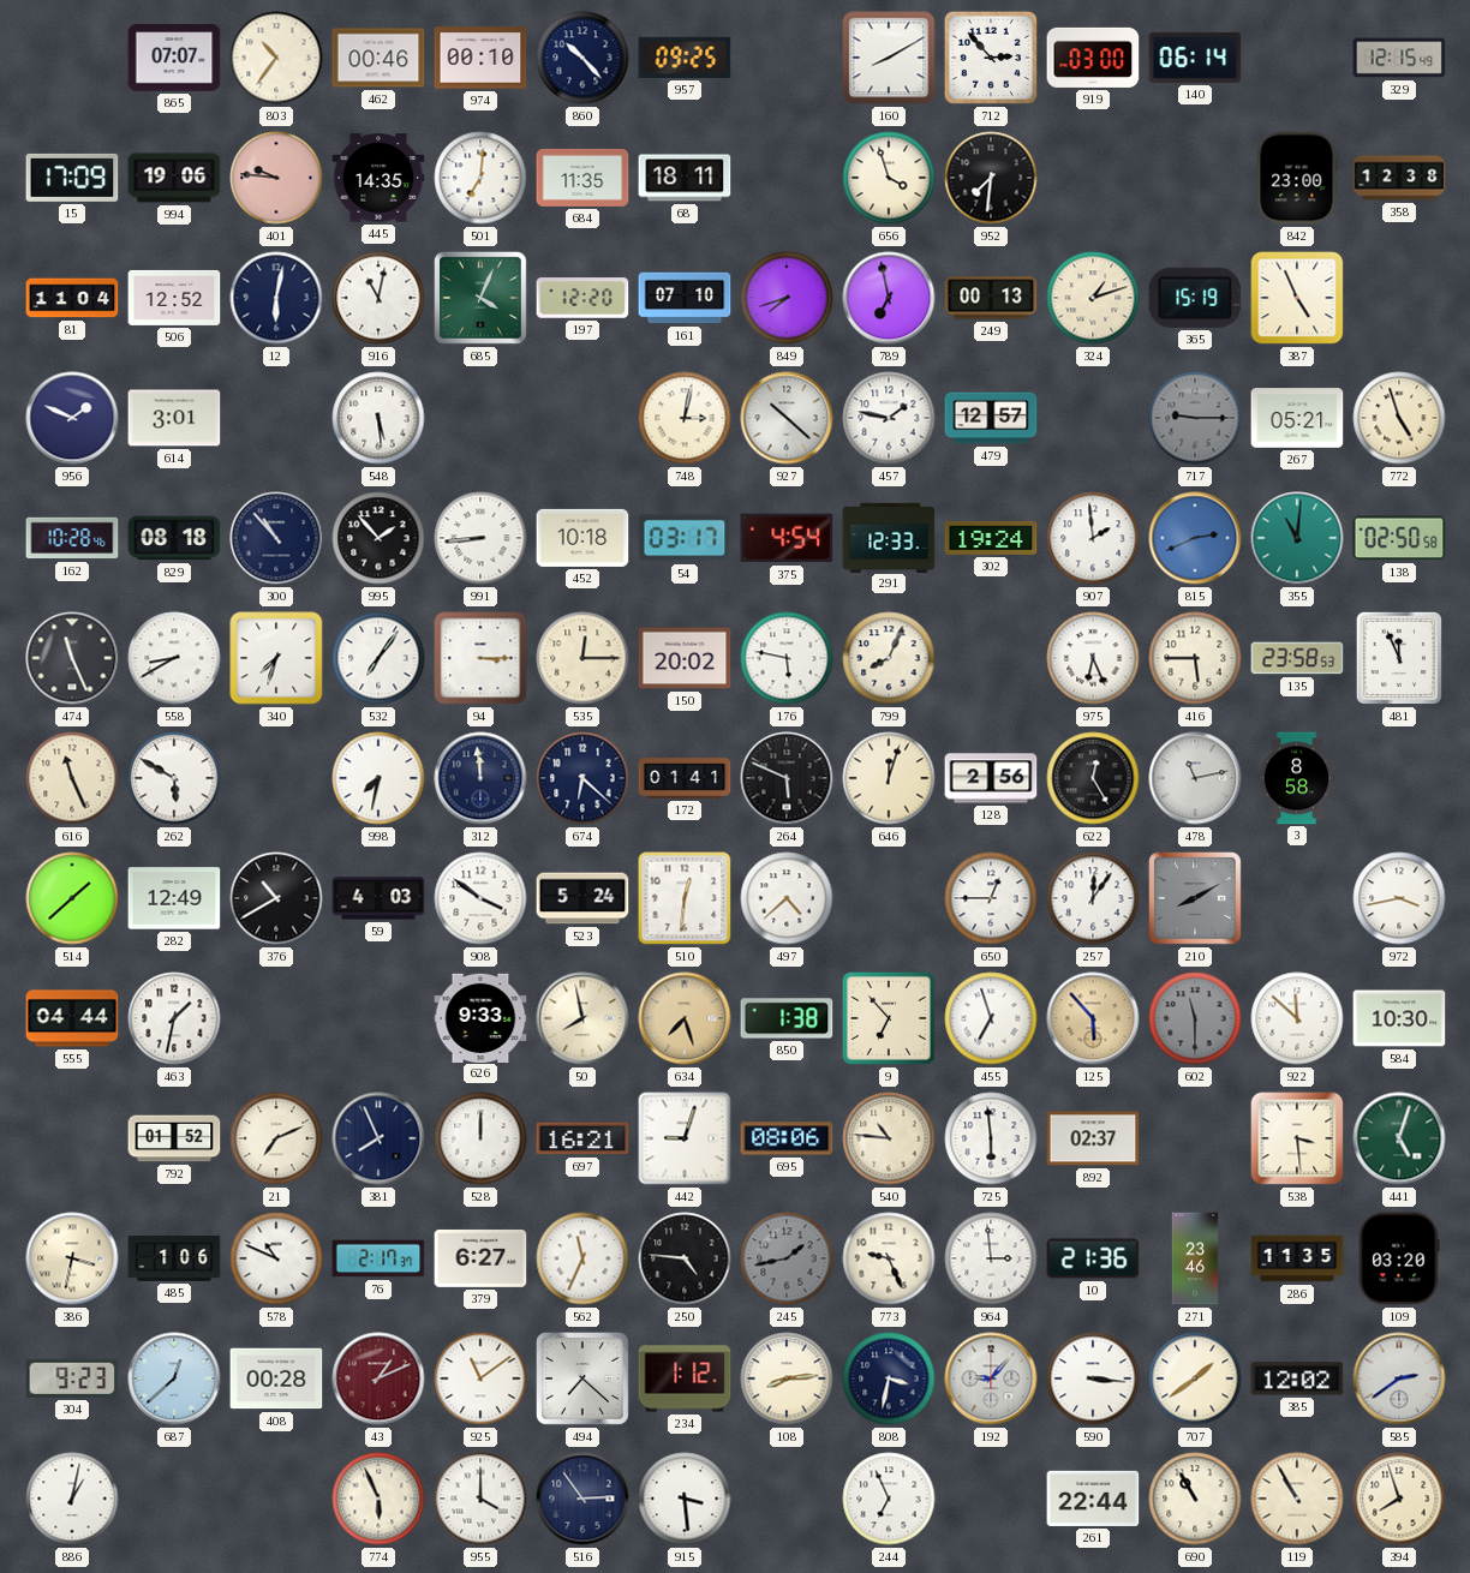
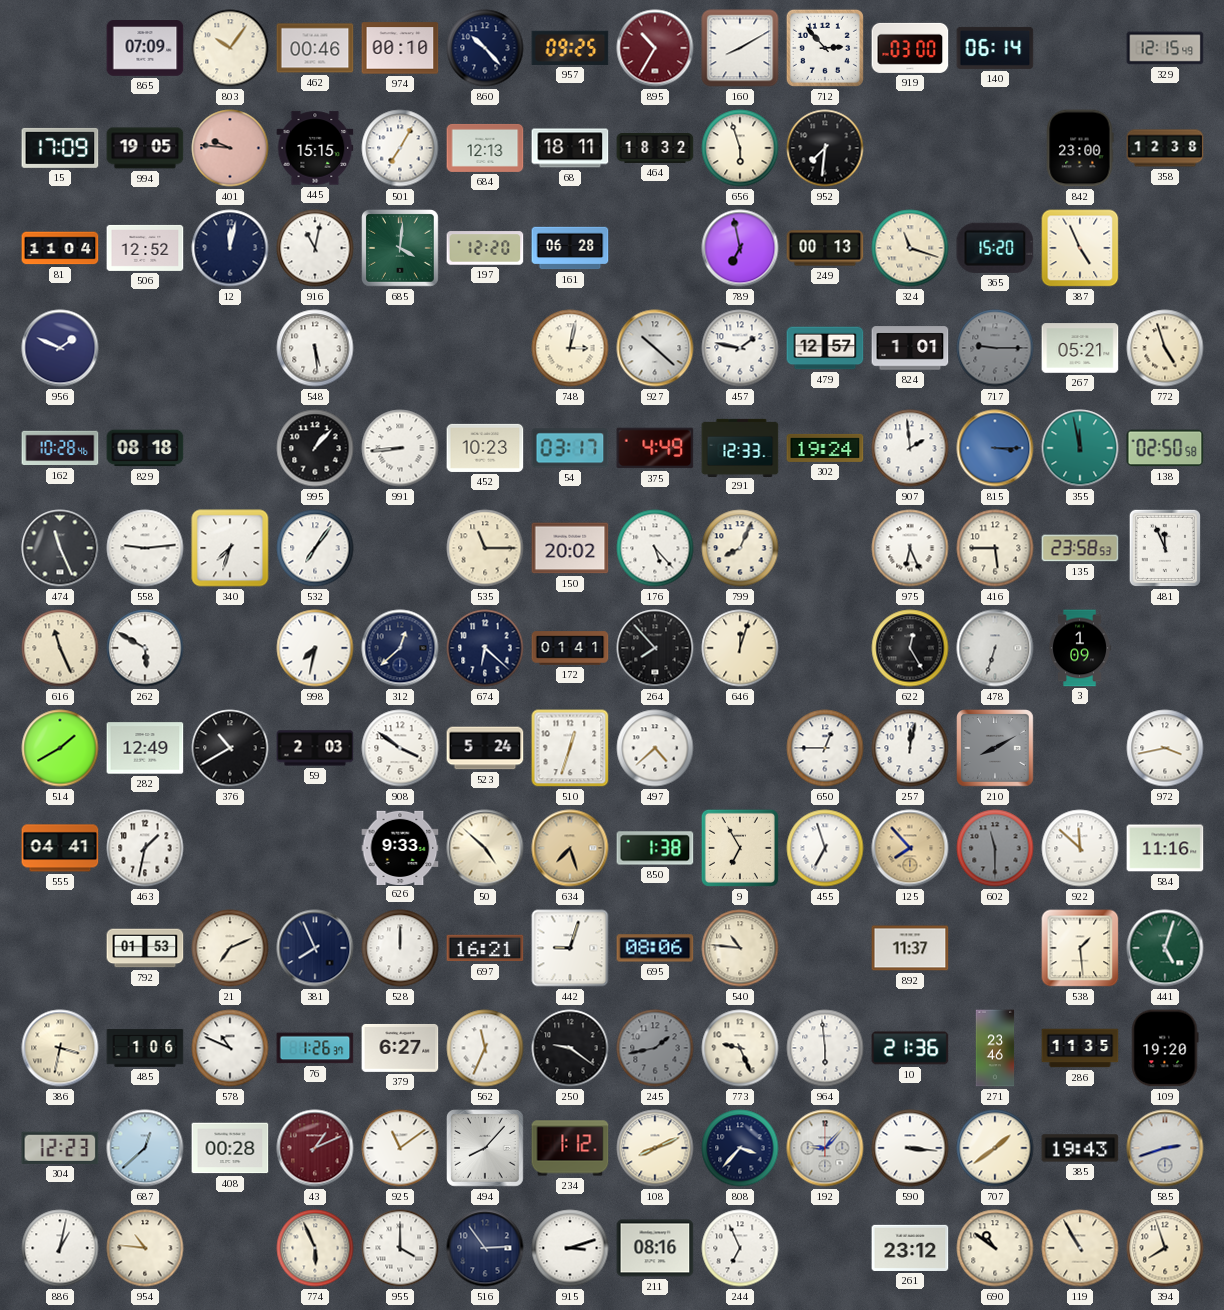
865: 07:07 -> 07:09
803: 10:36 -> 10:06
895: none -> 10:35
994: 19:06 -> 19:05
445: 14:35 -> 15:15
501: 7:01 -> 7:05
684: 11:35 -> 12:13
464: none -> 18:32
656: 3:57 -> 5:57
12: 6:02 -> 12:02
685: 4:04 -> 4:01
161: 07:10 -> 06:28
849: 7:42 -> none
324: 1:12 -> 11:18
365: 15:19 -> 15:20
614: 3:01 -> none
824: none -> 1:01
300: 10:53 -> none
995: 1:53 -> 1:07
452: 10:18 -> 10:23
375: 4:54 -> 4:49
815: 2:41 -> 3:15
355: 11:01 -> 11:58
558: 8:40 -> 9:14
94: 3:15 -> none
535: 12:15 -> 11:15
176: 5:47 -> 5:23
312: 11:59 -> 12:38
264: 5:49 -> 7:53
128: 2:56 -> none
478: 11:13 -> 6:33
3: 8:58 -> 1:09
514: 1:38 -> 1:40
59: 4:03 -> 2:03
510: 12:31 -> 12:33
257: 12:06 -> 12:02
555: 04:44 -> 04:41
50: 7:58 -> 4:52
9: 6:53 -> 6:55
125: 5:53 -> 7:53
584: 10:30 -> 11:16
792: 01:52 -> 01:53
725: 5:59 -> none
892: 02:37 -> 11:37
538: 3:29 -> 1:29
76: 2:17 -> 1:26
250: 4:46 -> 9:21
964: 2:59 -> 5:59
109: 03:20 -> 19:20
304: 9:23 -> 12:23
494: 7:22 -> 8:07
108: 8:14 -> 8:11
808: 3:32 -> 3:37
385: 12:02 -> 19:43
585: 2:39 -> 2:42
954: none -> 10:46
915: 3:29 -> 3:12
211: none -> 08:16
261: 22:44 -> 23:12
690: 10:55 -> 10:51
